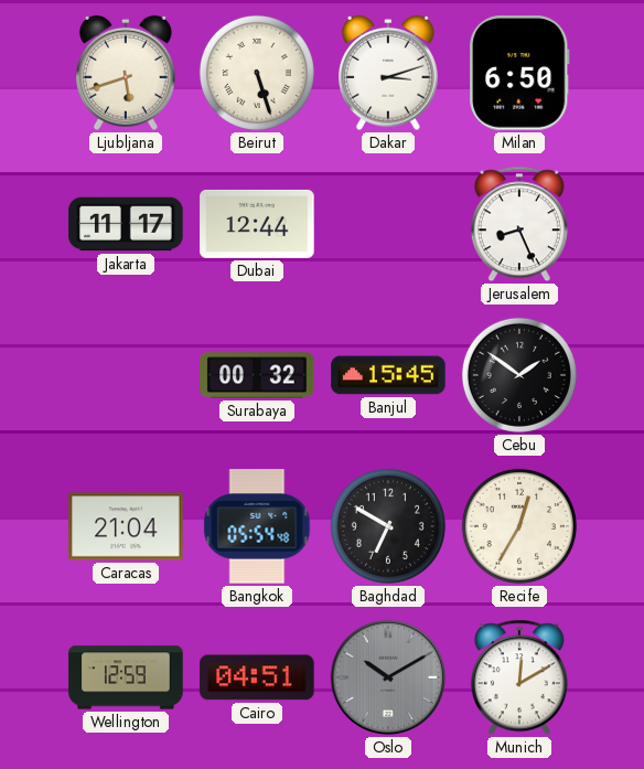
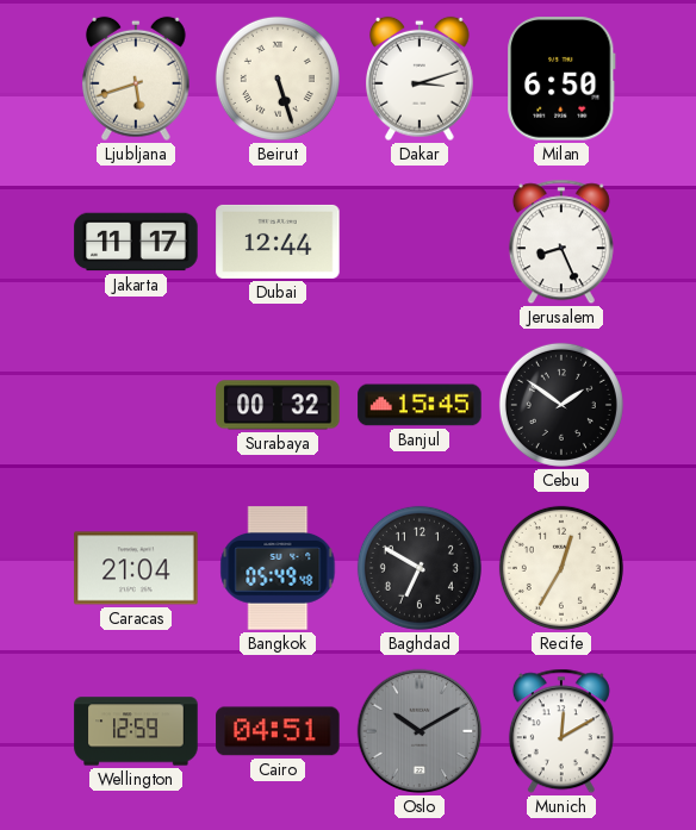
Bangkok: 05:54 -> 05:49
